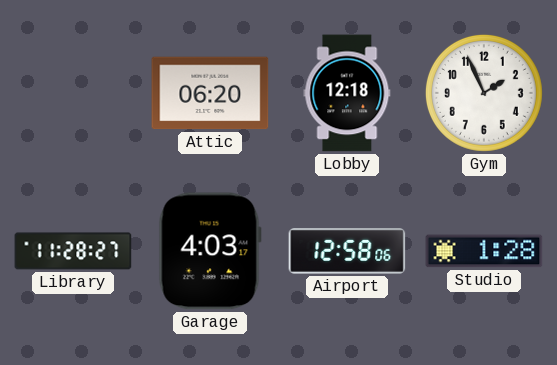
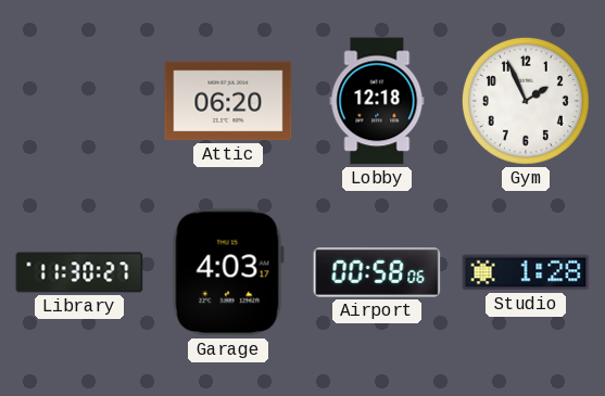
Library: 11:28 -> 11:30
Airport: 12:58 -> 00:58
